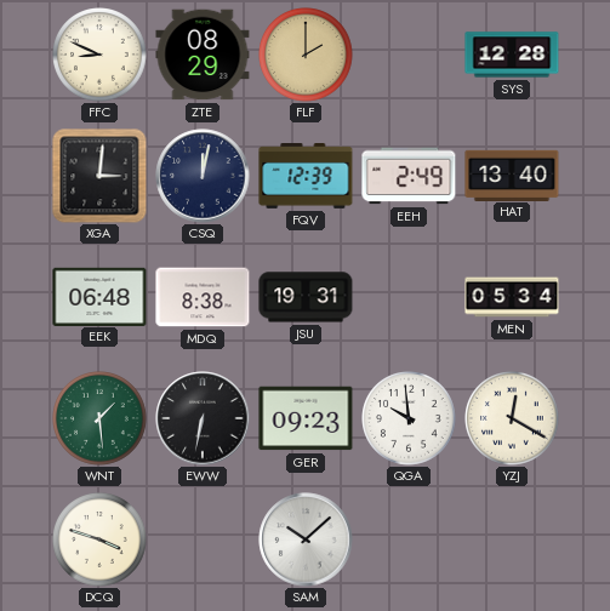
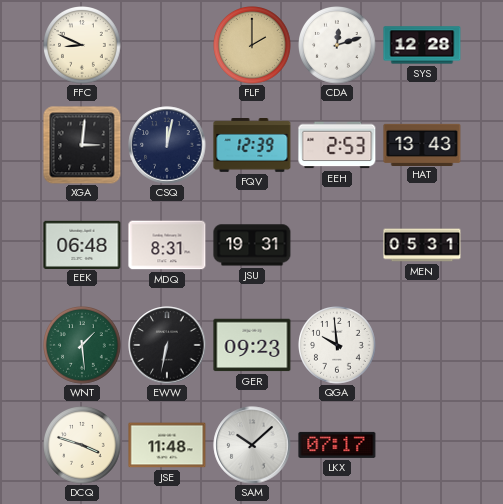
ZTE: 08:29 -> none
CDA: none -> 12:12
EEH: 2:49 -> 2:53
HAT: 13:40 -> 13:43
MDQ: 8:38 -> 8:31
MEN: 05:34 -> 05:31
YZJ: 12:20 -> none
JSE: none -> 11:48
LKX: none -> 07:17
